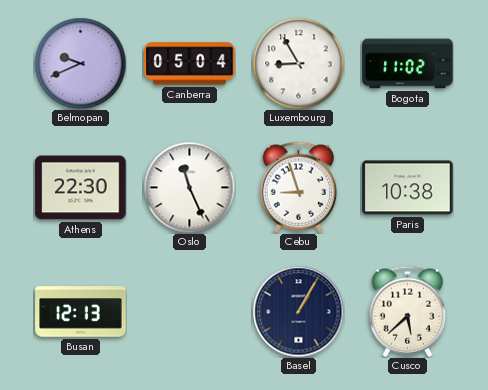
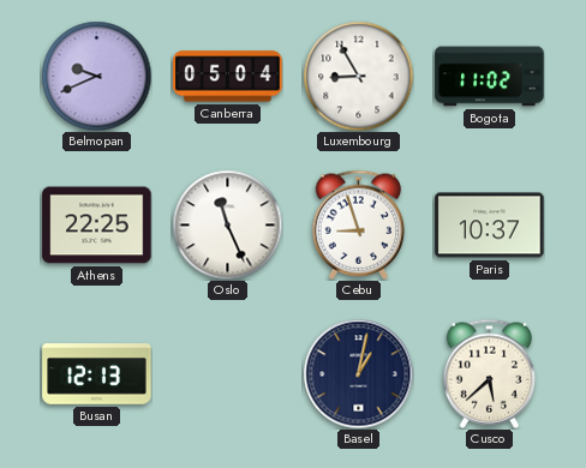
Athens: 22:30 -> 22:25
Paris: 10:38 -> 10:37
Basel: 1:05 -> 1:02
